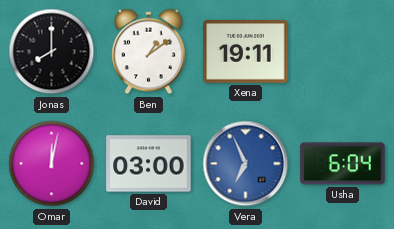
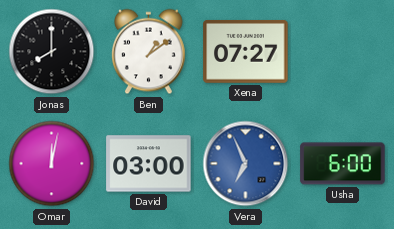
Xena: 19:11 -> 07:27
Usha: 6:04 -> 6:00
